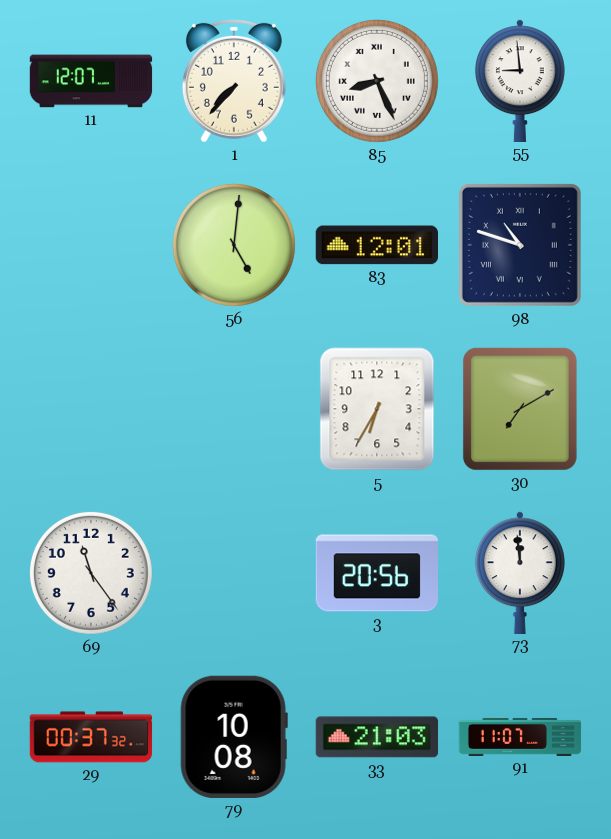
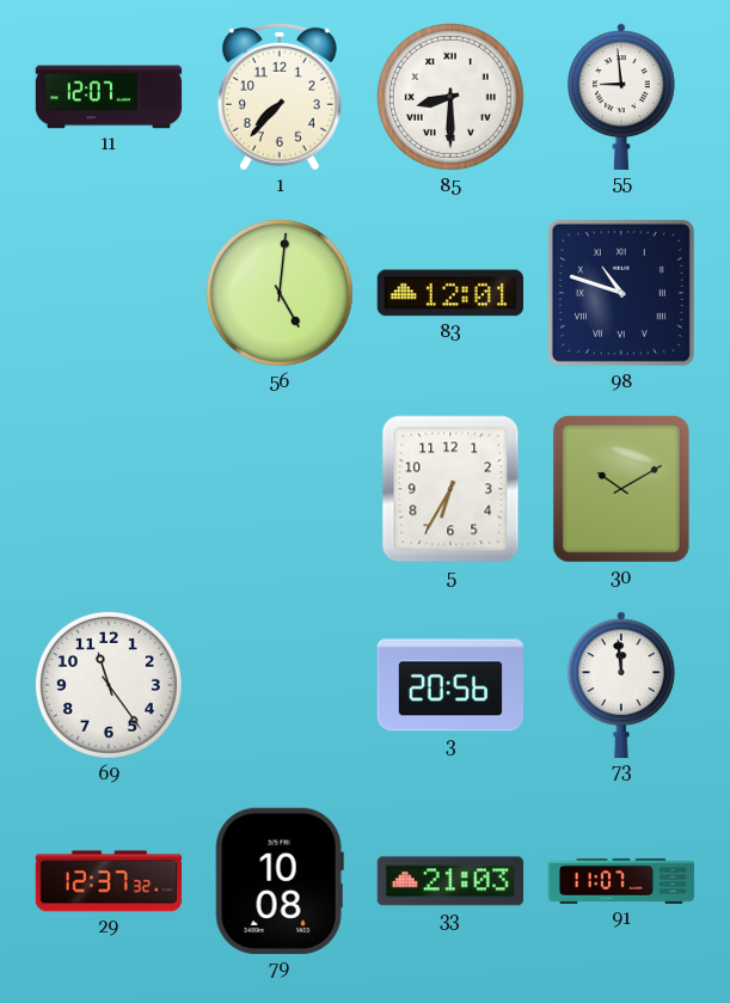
85: 8:26 -> 8:30
30: 7:10 -> 10:10
29: 00:37 -> 12:37
